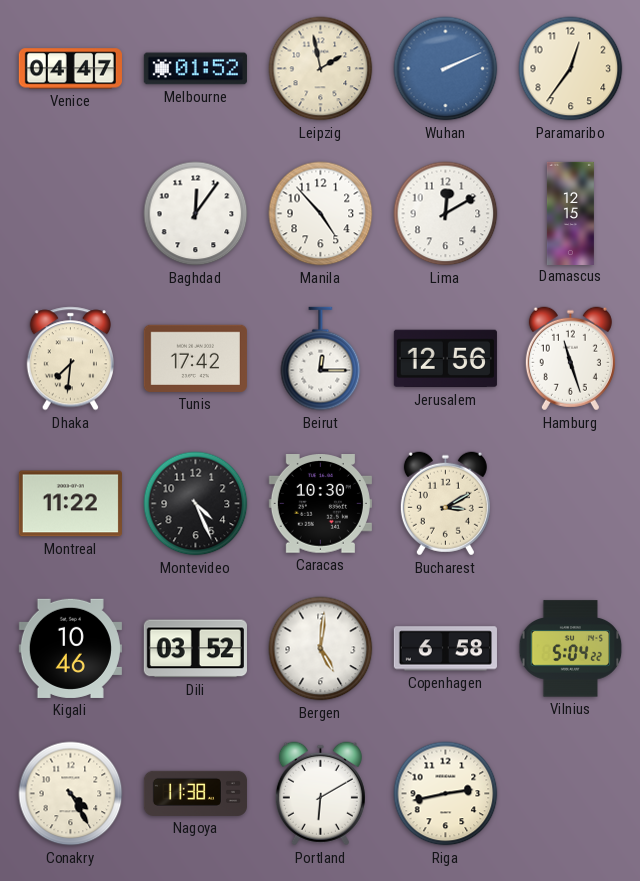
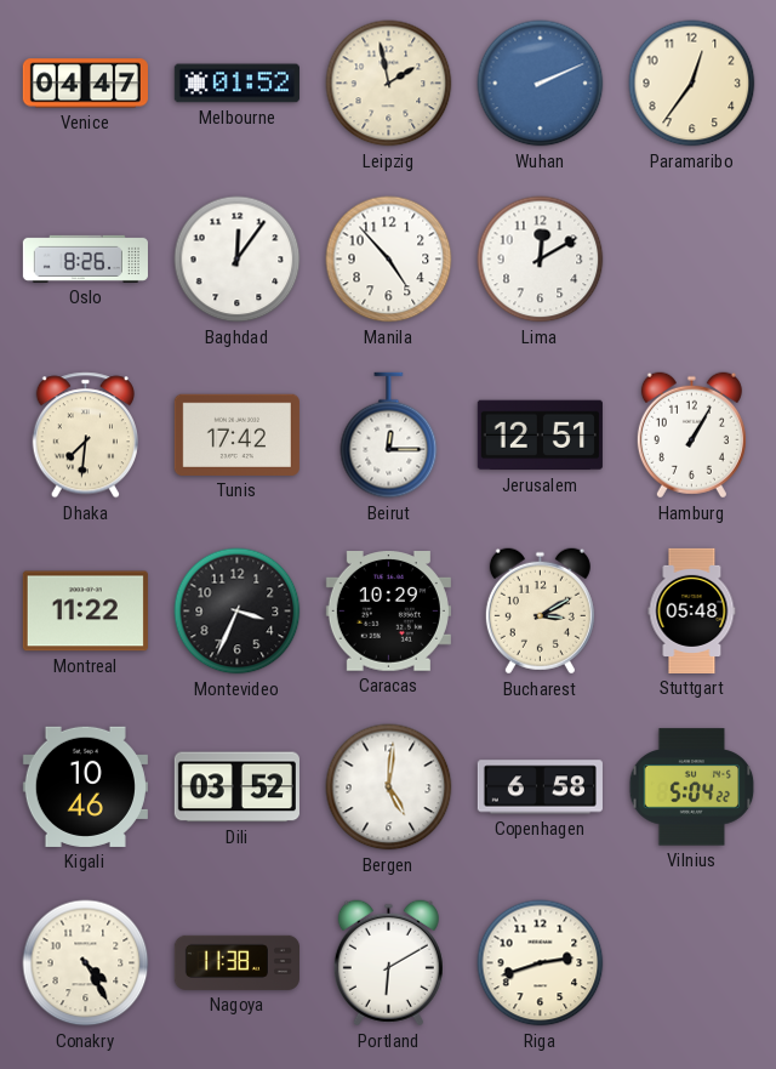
Oslo: none -> 8:26
Damascus: 12:15 -> none
Jerusalem: 12:56 -> 12:51
Hamburg: 11:27 -> 1:05
Montevideo: 4:26 -> 3:34
Caracas: 10:30 -> 10:29
Stuttgart: none -> 05:48
Riga: 2:43 -> 2:42
